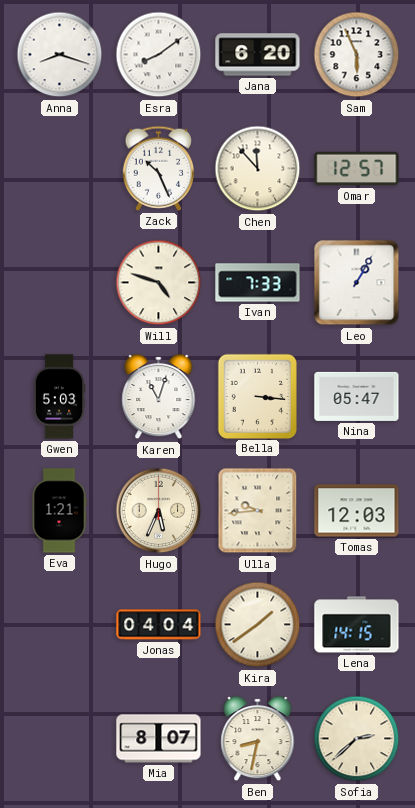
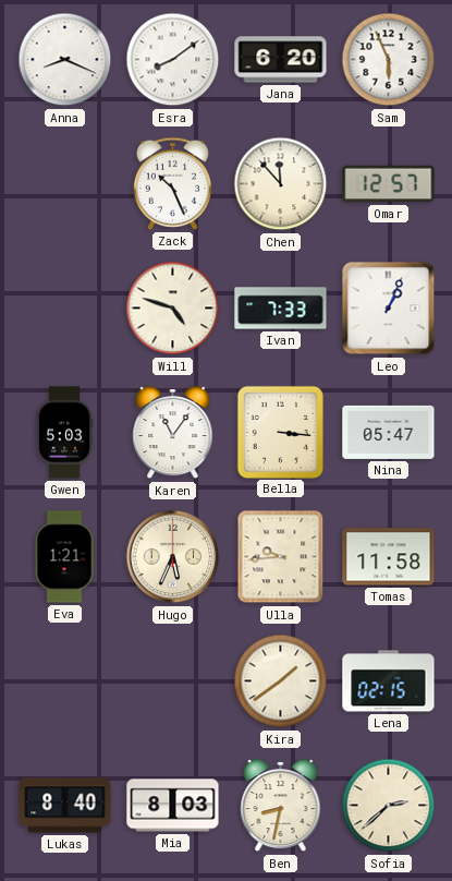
Anna: 8:18 -> 8:19
Leo: 1:05 -> 1:04
Karen: 11:03 -> 11:06
Tomas: 12:03 -> 11:58
Jonas: 04:04 -> none
Lena: 14:15 -> 02:15
Lukas: none -> 8:40
Mia: 8:07 -> 8:03
